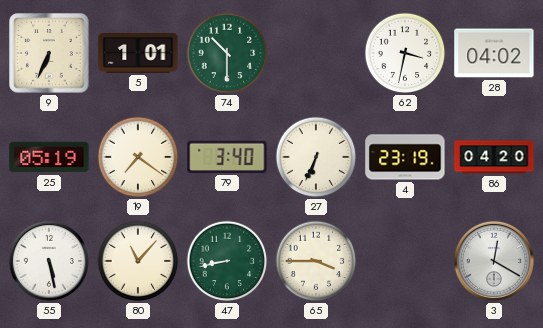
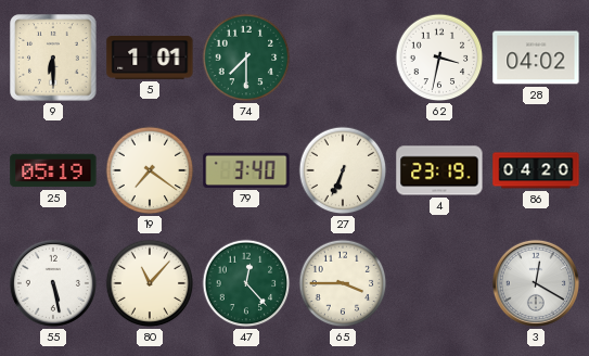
9: 6:34 -> 6:30
74: 10:30 -> 7:30
47: 8:43 -> 12:23
